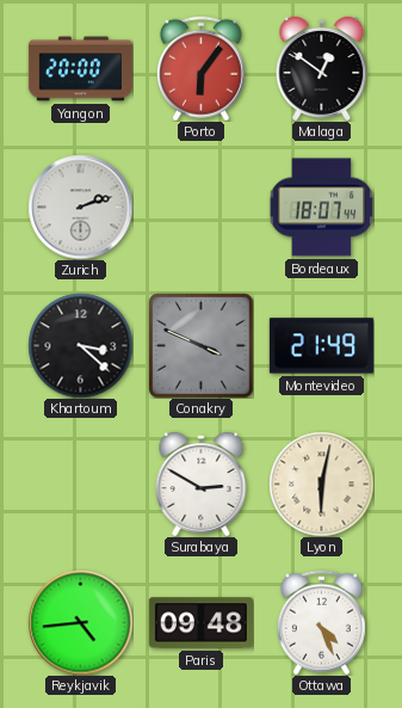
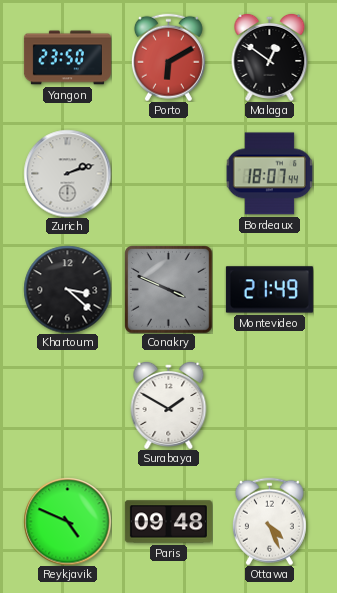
Yangon: 20:00 -> 23:50
Porto: 6:06 -> 6:10
Surabaya: 2:50 -> 1:50
Lyon: 6:02 -> none
Reykjavik: 4:44 -> 4:49
